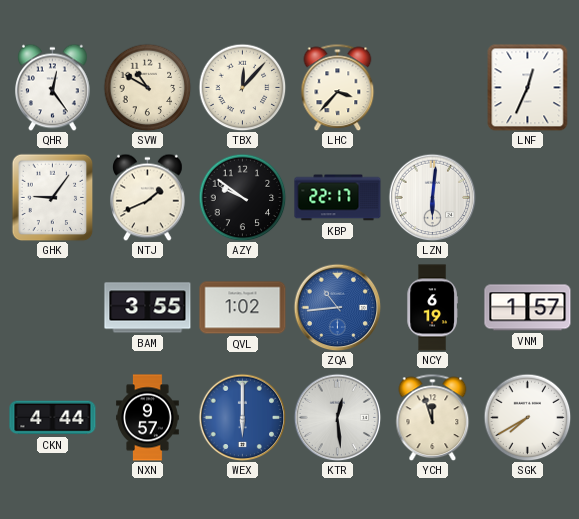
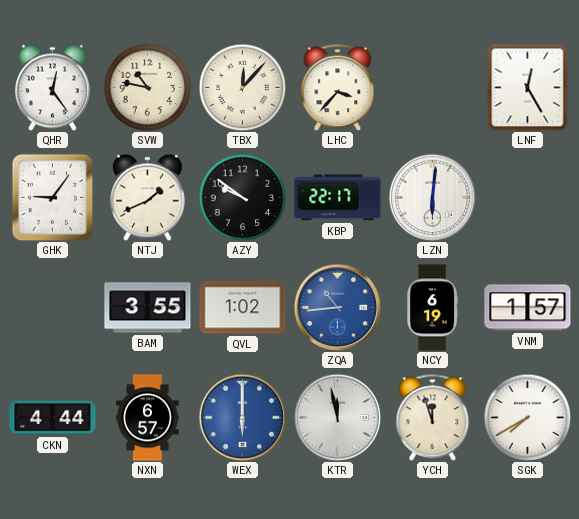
SVW: 10:50 -> 10:47
LNF: 12:34 -> 12:25
NXN: 9:57 -> 6:57
KTR: 12:29 -> 11:58
